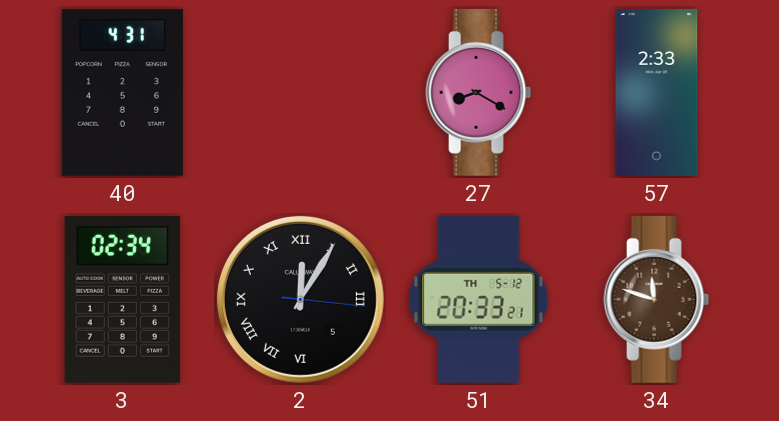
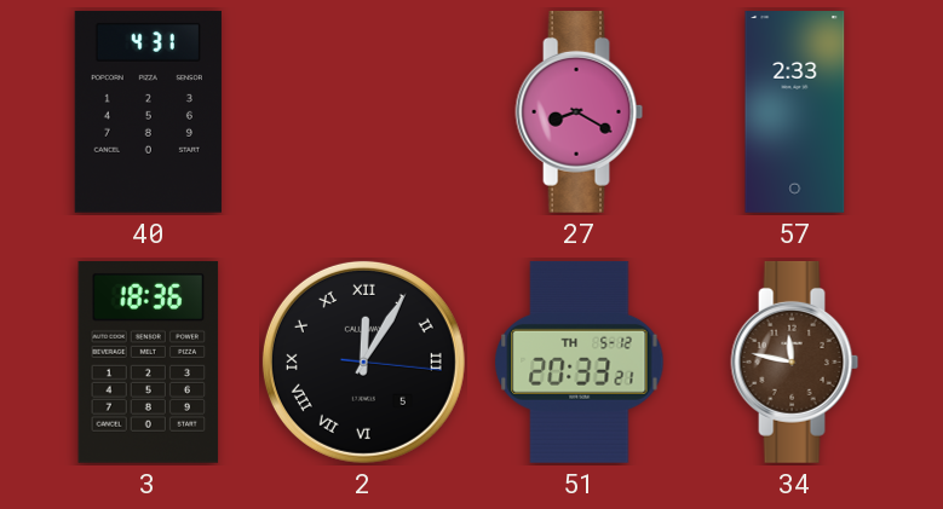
3: 02:34 -> 18:36
34: 11:48 -> 11:47
